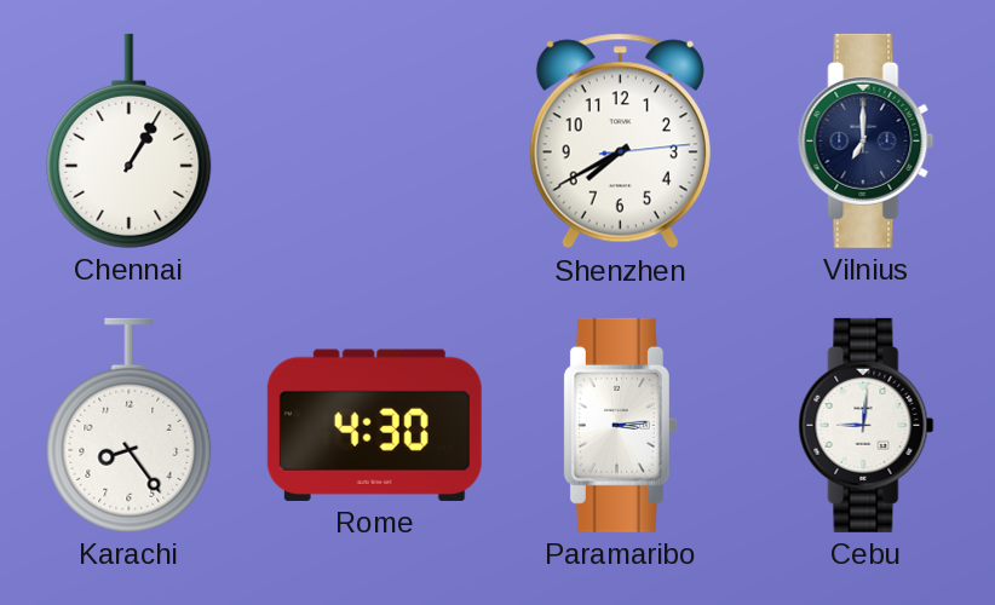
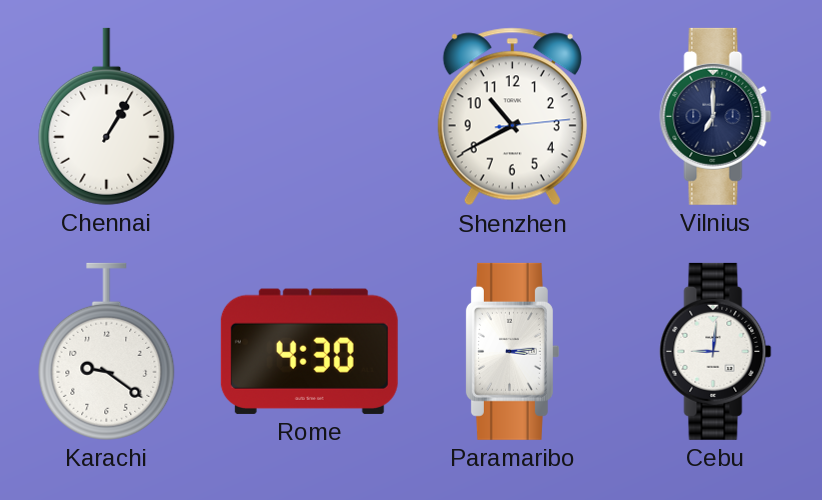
Shenzhen: 7:40 -> 10:40
Karachi: 8:24 -> 9:21
